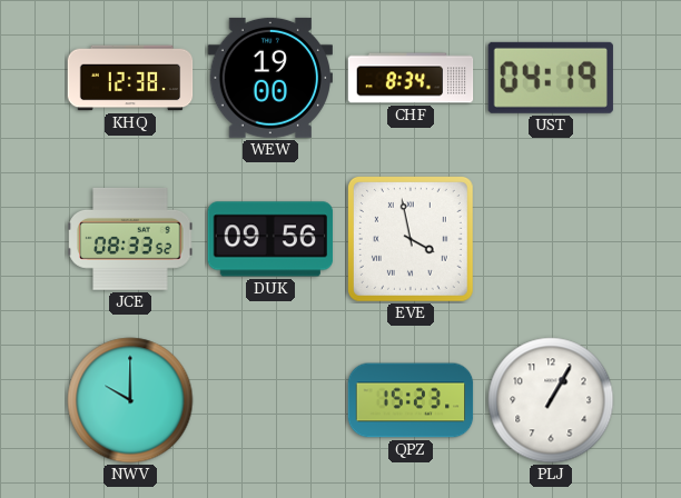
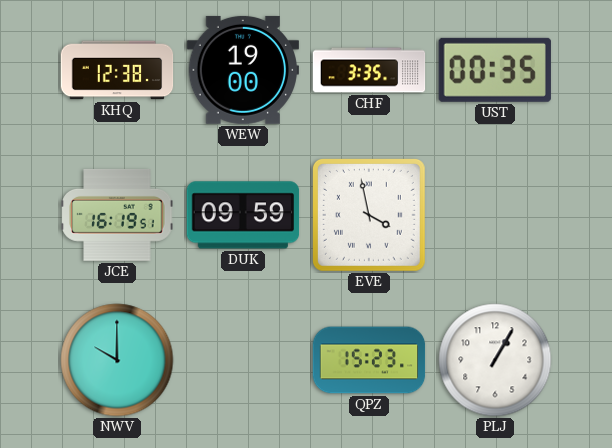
CHF: 8:34 -> 3:35
UST: 04:19 -> 00:35
JCE: 08:33 -> 16:19
DUK: 09:56 -> 09:59
